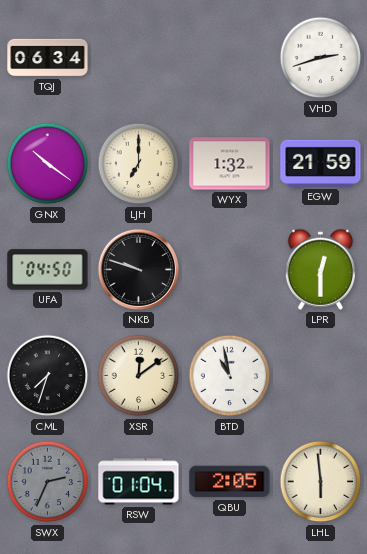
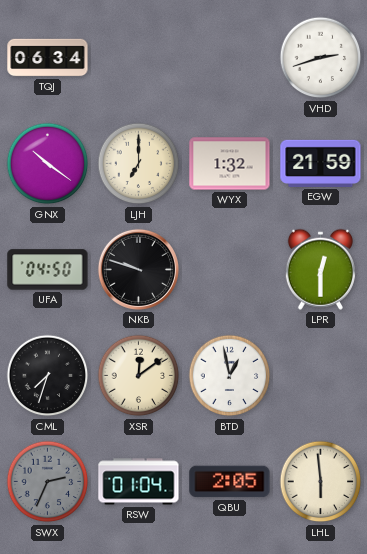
BTD: 10:58 -> 12:58
